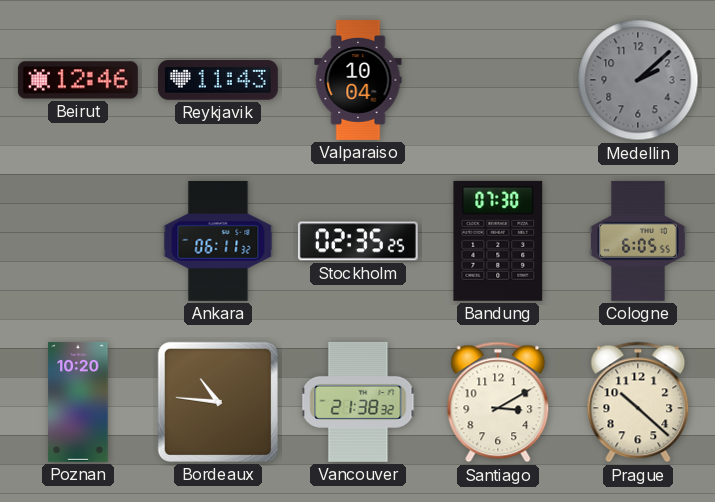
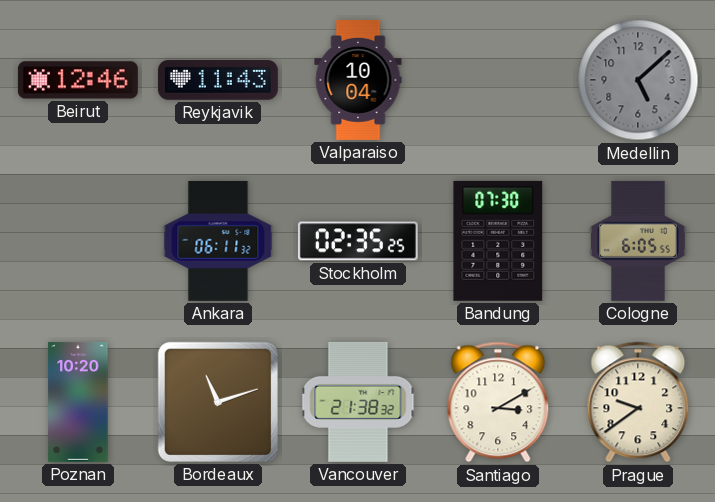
Medellin: 2:08 -> 5:08
Bordeaux: 10:46 -> 11:12
Prague: 10:22 -> 9:39
